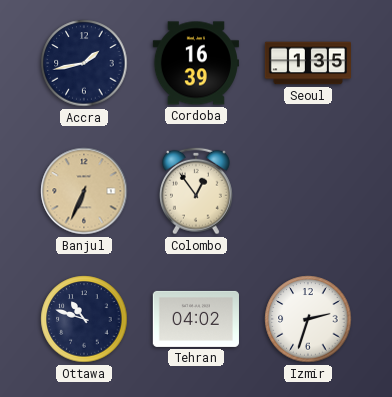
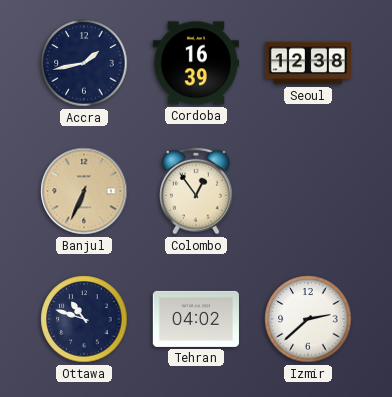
Seoul: 1:35 -> 12:38
Izmir: 2:33 -> 2:38
